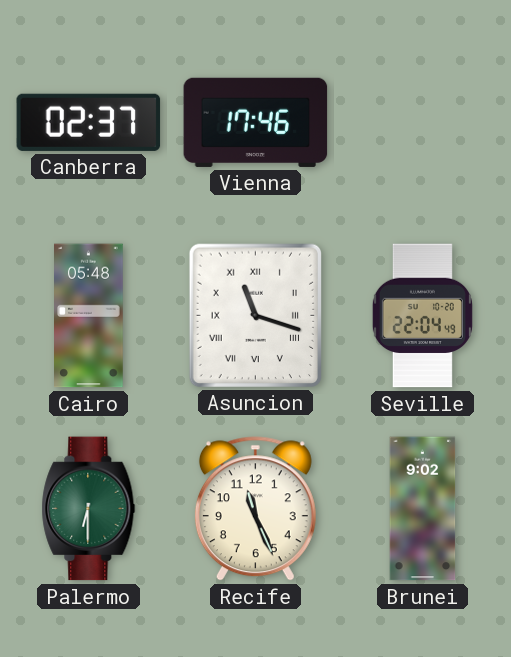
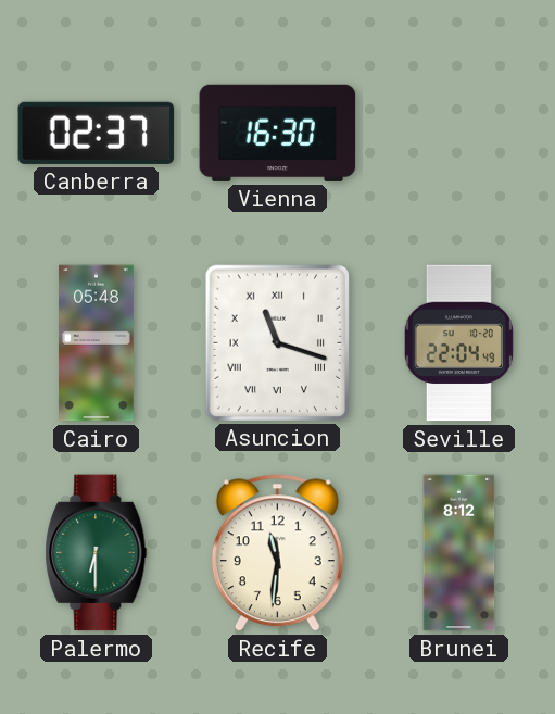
Vienna: 17:46 -> 16:30
Recife: 11:26 -> 11:31
Brunei: 9:02 -> 8:12
